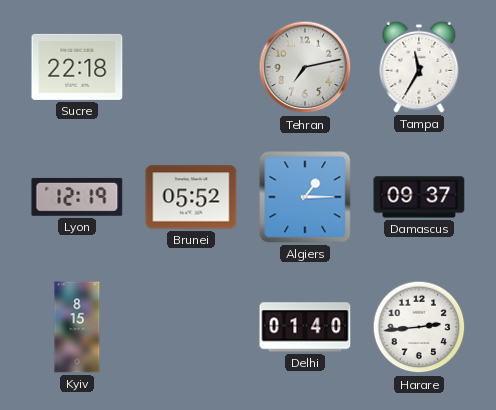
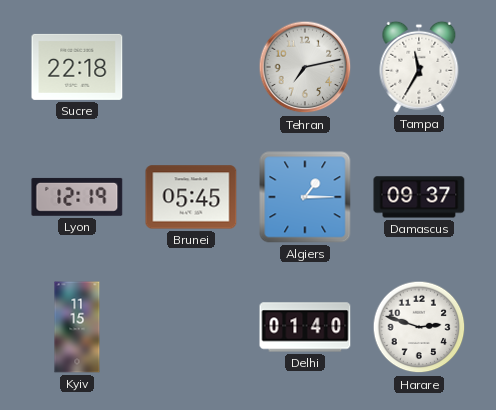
Brunei: 05:52 -> 05:45
Kyiv: 8:15 -> 11:15
Harare: 2:44 -> 2:48
